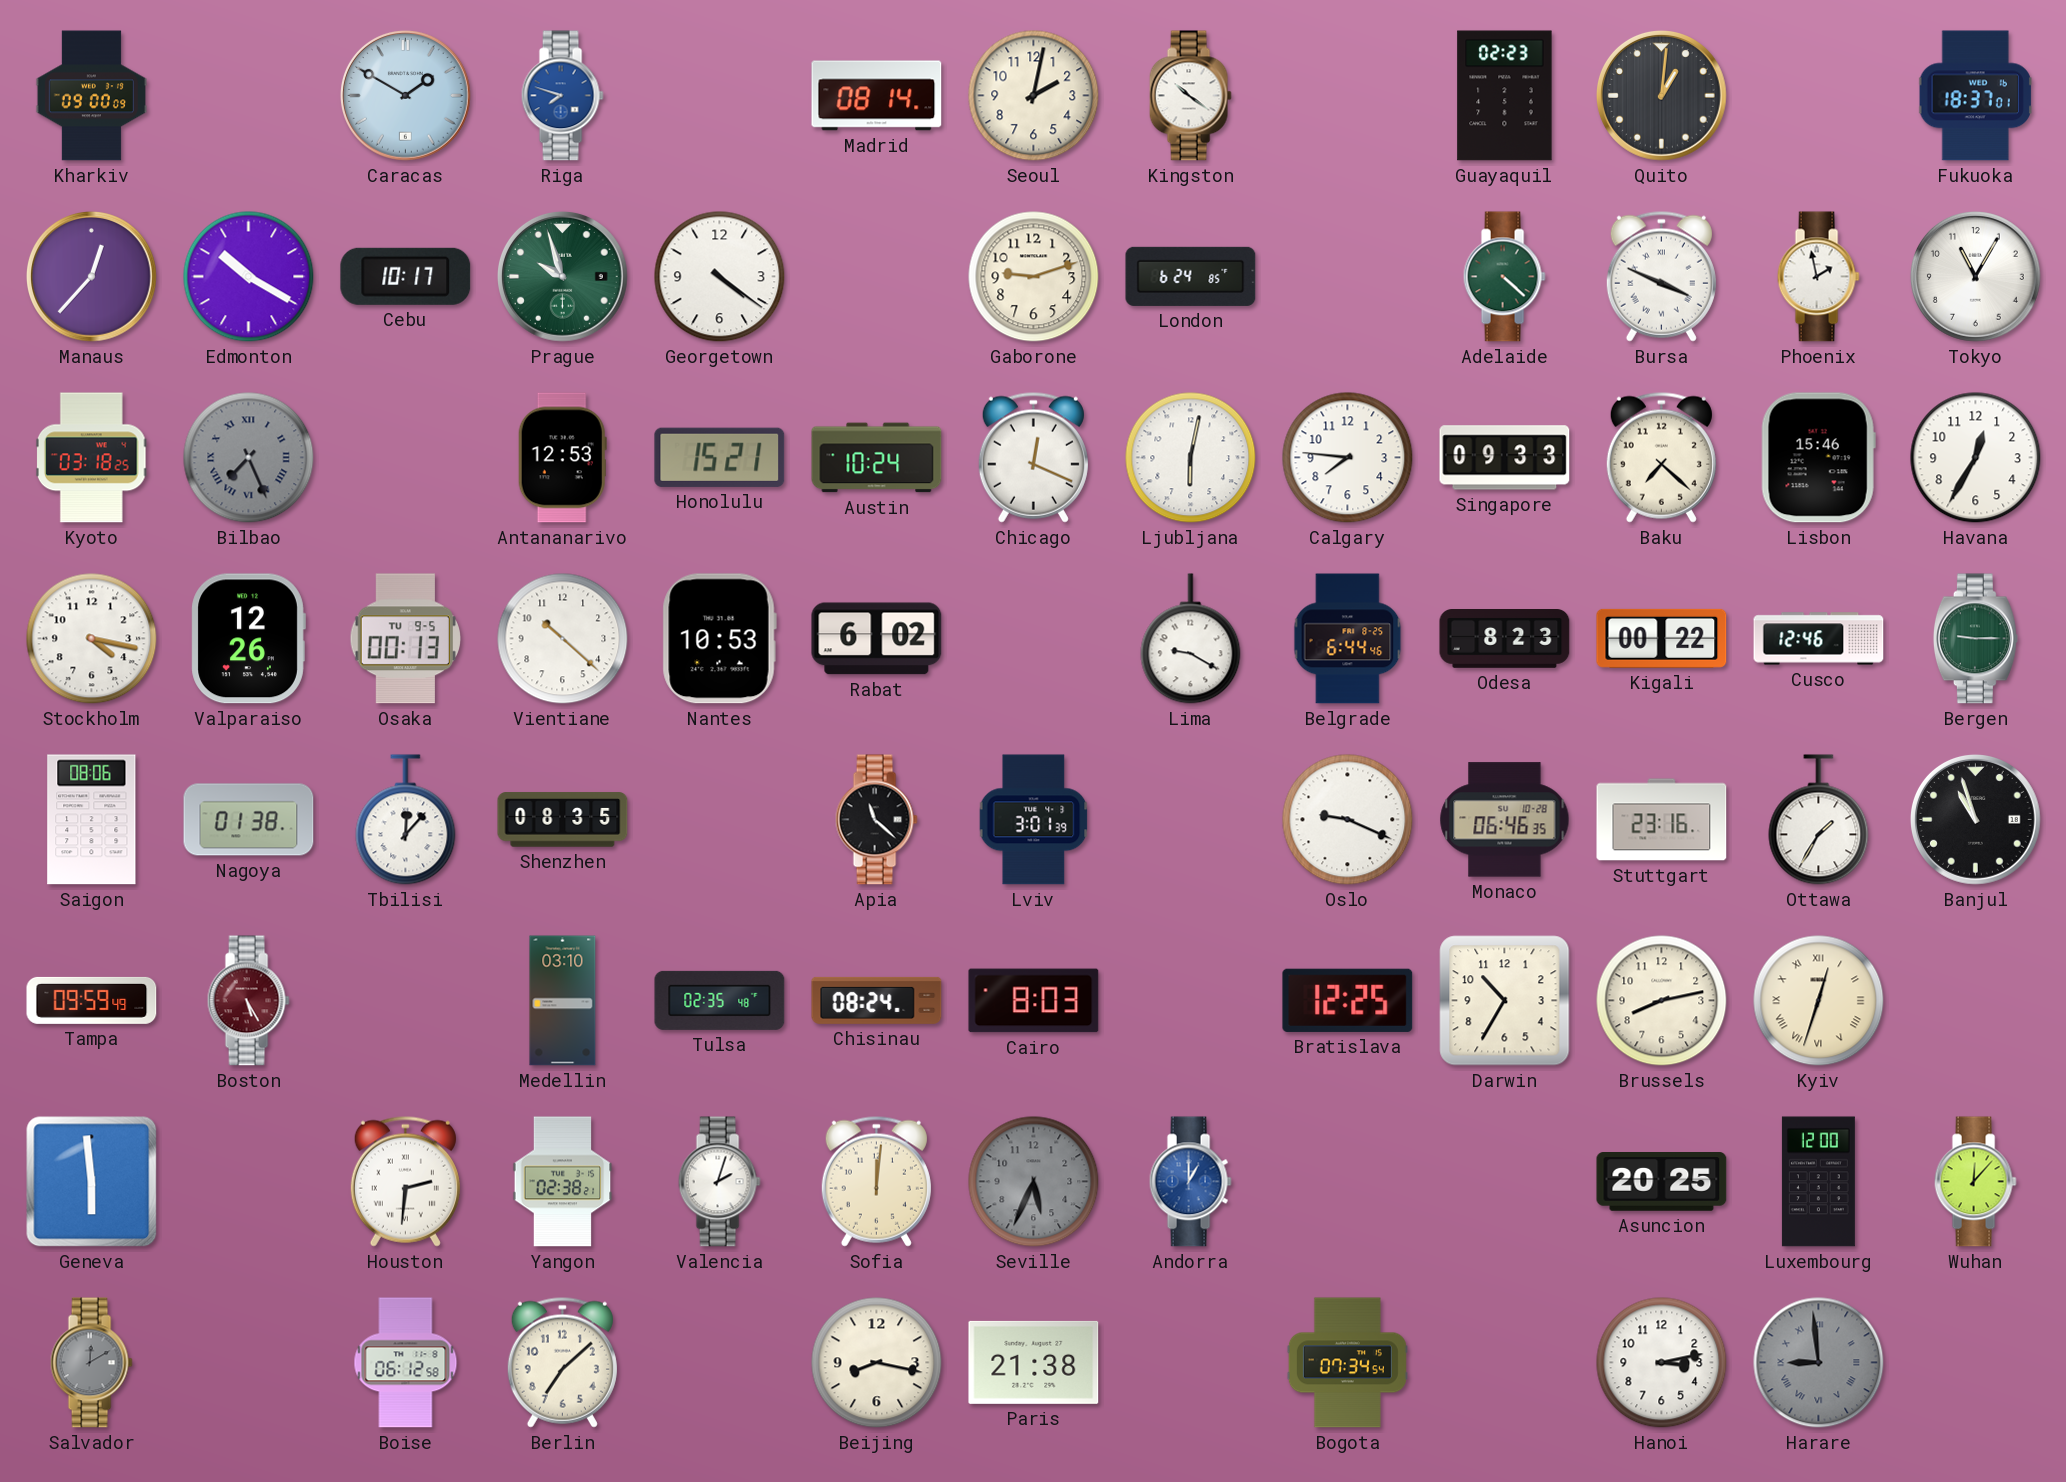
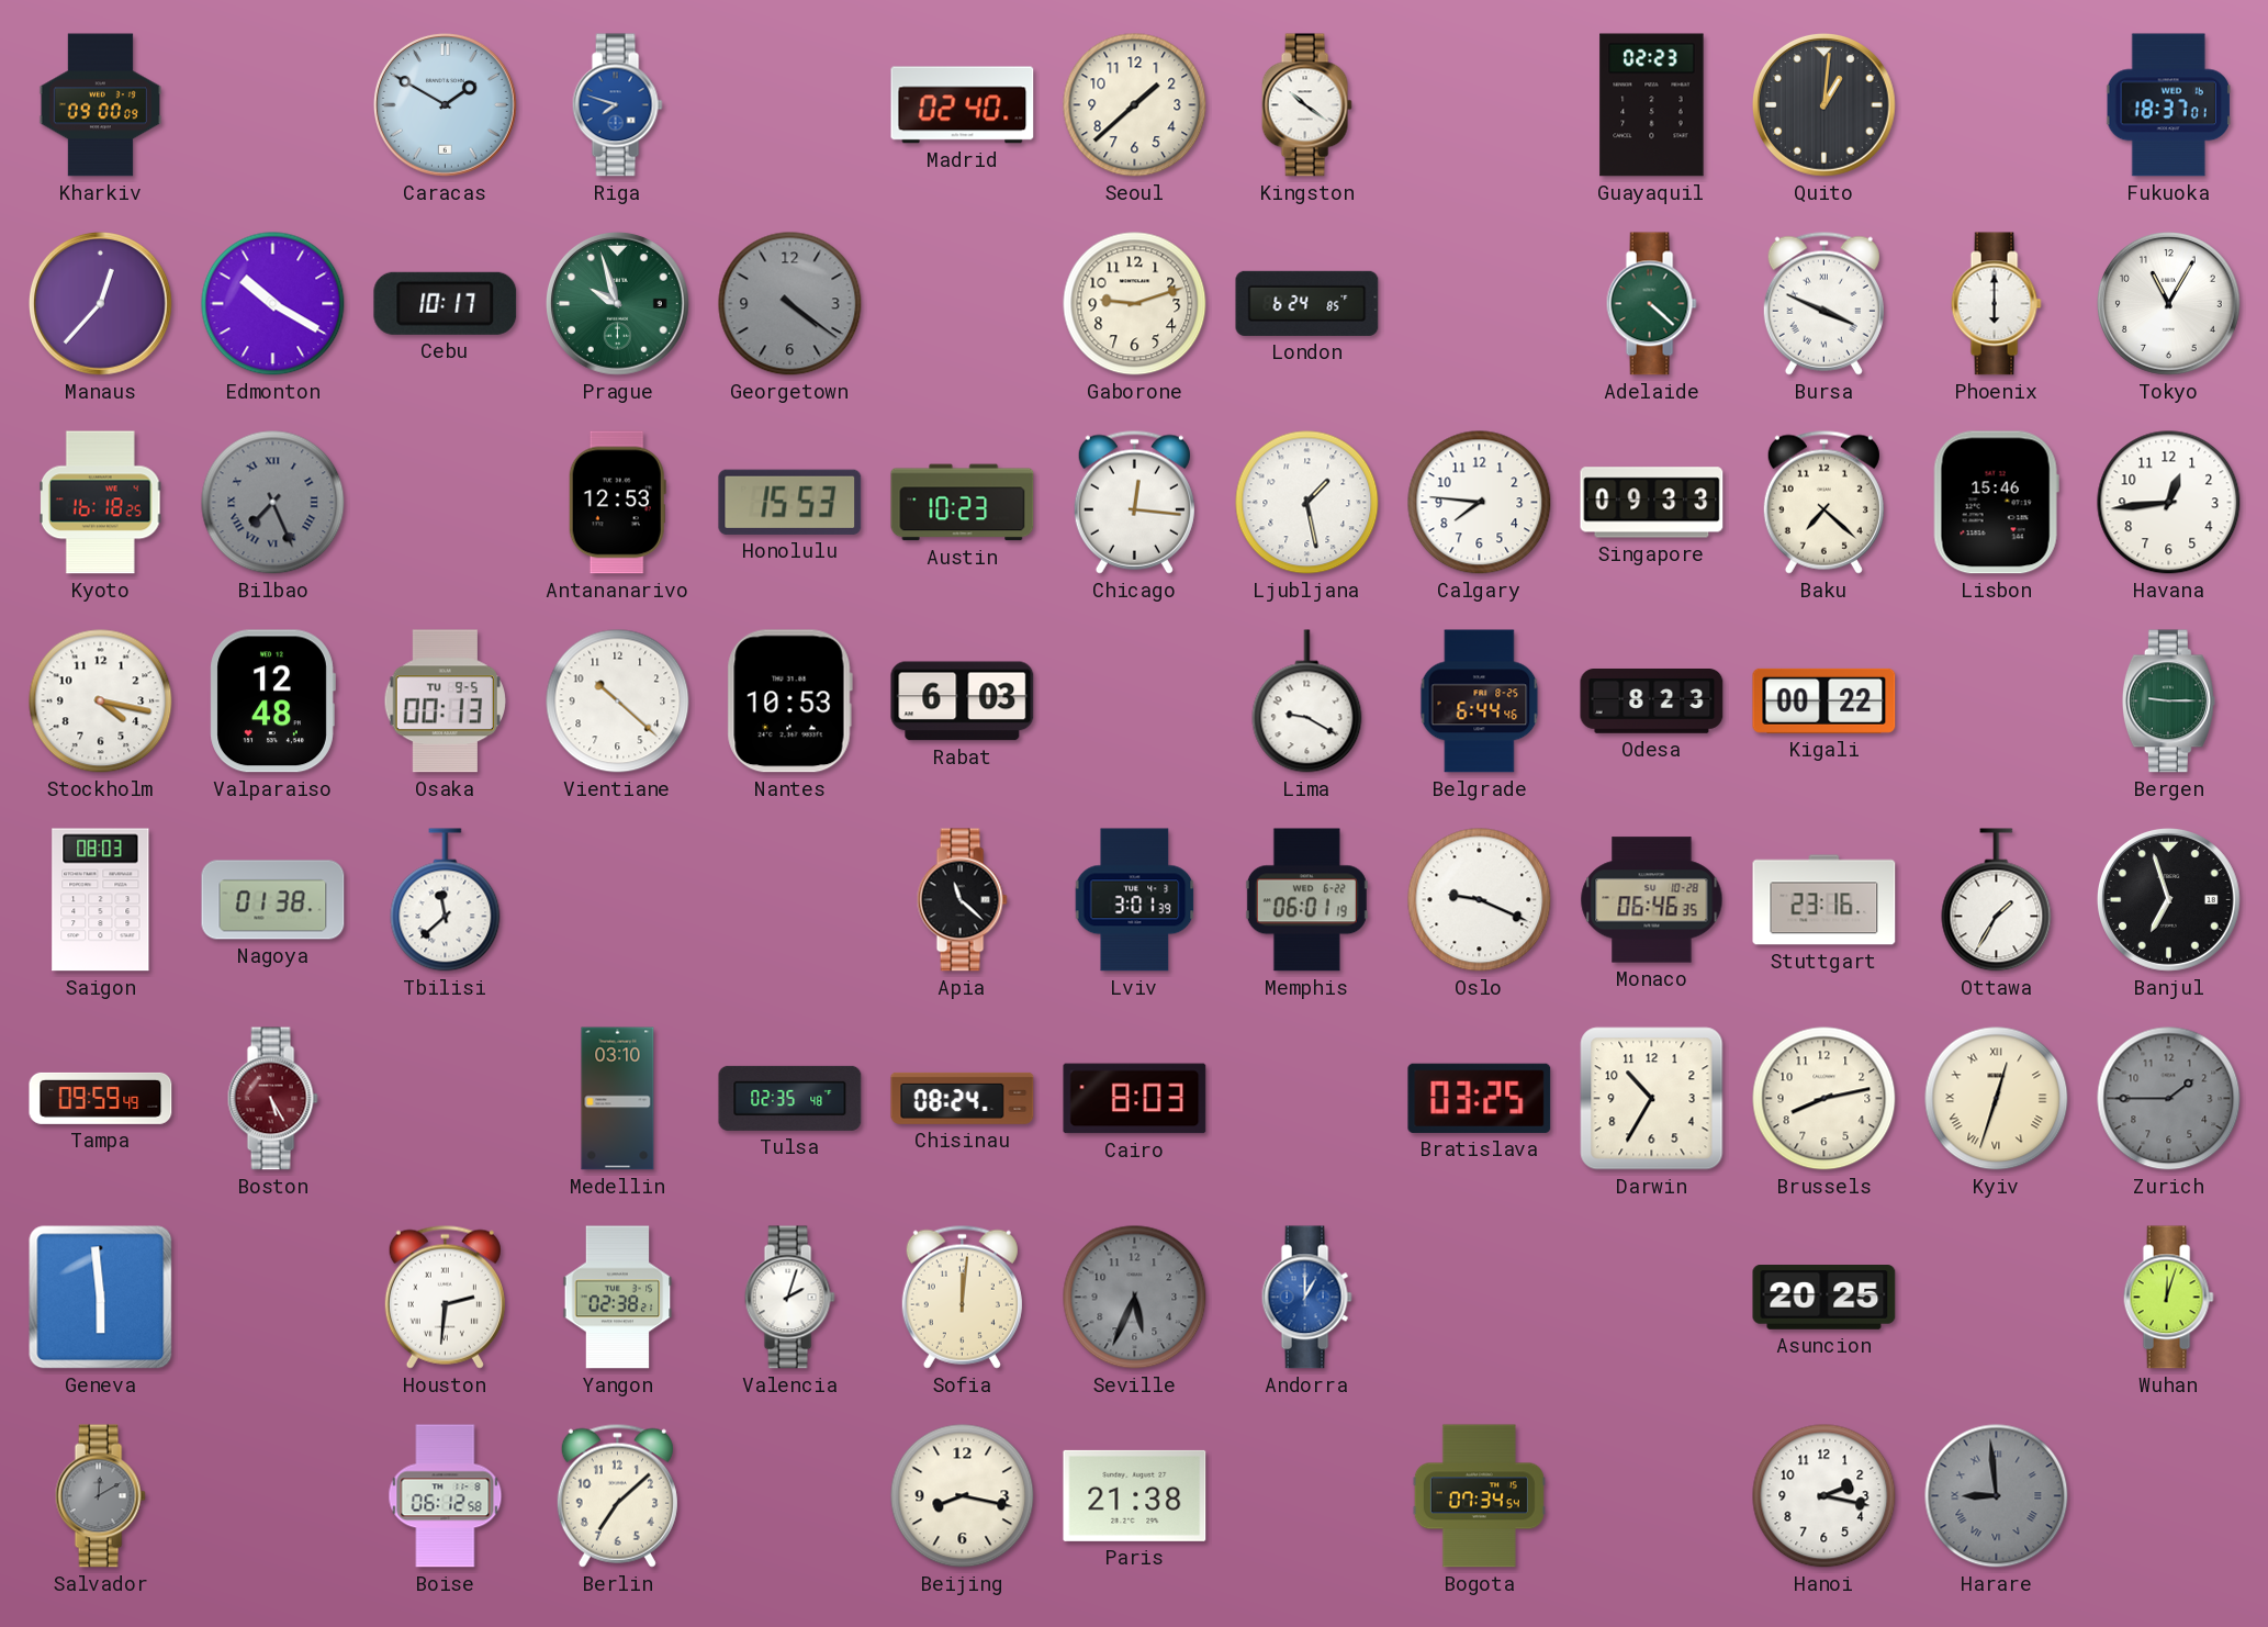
Madrid: 08:14 -> 02:40
Seoul: 2:02 -> 1:38
Georgetown dial: white -> grey
Phoenix: 1:58 -> 6:00
Kyoto: 03:18 -> 16:18
Honolulu: 15:21 -> 15:53
Austin: 10:24 -> 10:23
Chicago: 12:19 -> 12:16
Ljubljana: 6:02 -> 1:28
Havana: 12:35 -> 12:44
Valparaiso: 12:26 -> 12:48
Rabat: 6:02 -> 6:03
Cusco: 12:46 -> none
Saigon: 08:06 -> 08:03
Tbilisi: 12:07 -> 11:38
Shenzhen: 08:35 -> none
Memphis: none -> 06:01
Banjul: 10:57 -> 6:57
Bratislava: 12:25 -> 03:25
Zurich: none -> 1:45
Luxembourg: 12:00 -> none
Wuhan: 12:07 -> 12:03
Hanoi: 3:13 -> 2:17
